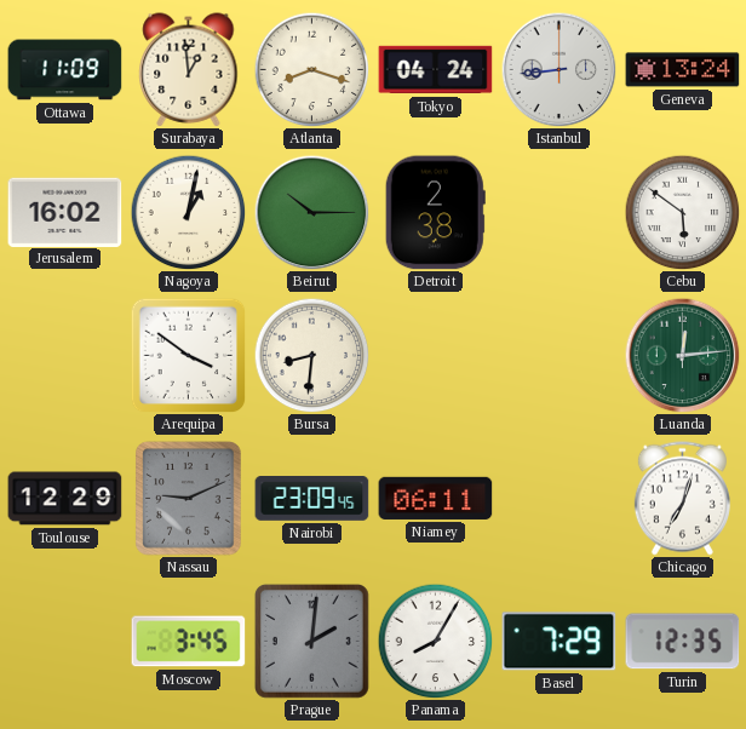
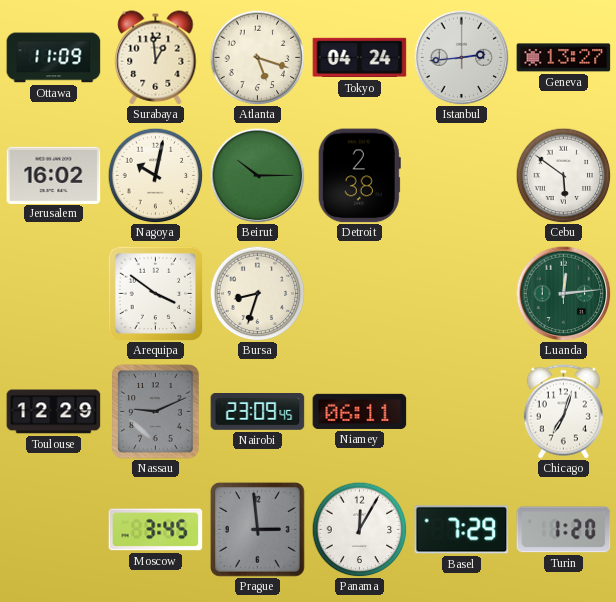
Atlanta: 8:18 -> 5:18
Istanbul: 8:44 -> 2:44
Geneva: 13:24 -> 13:27
Nagoya: 1:02 -> 10:02
Bursa: 8:31 -> 8:33
Prague: 2:01 -> 2:59
Panama: 8:05 -> 12:05
Turin: 12:35 -> 1:20
